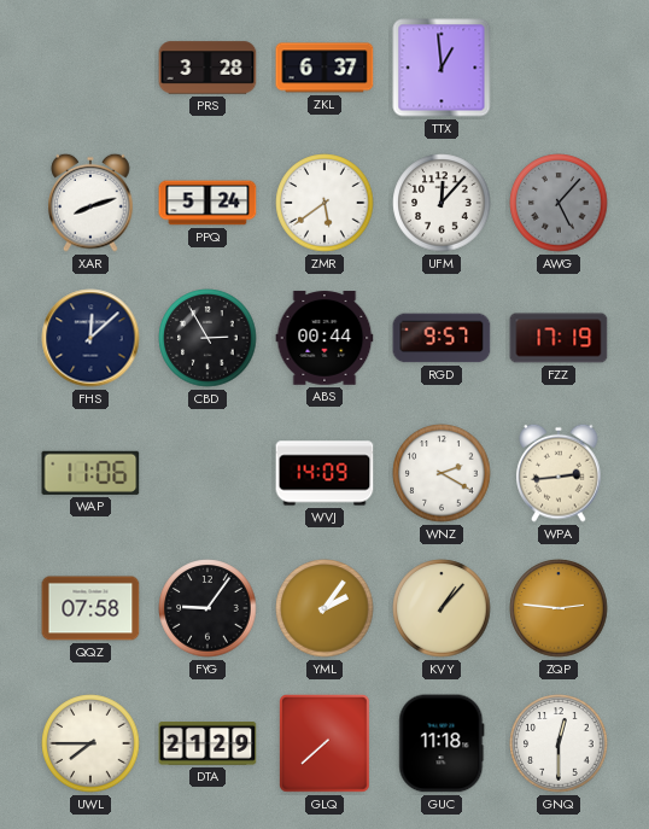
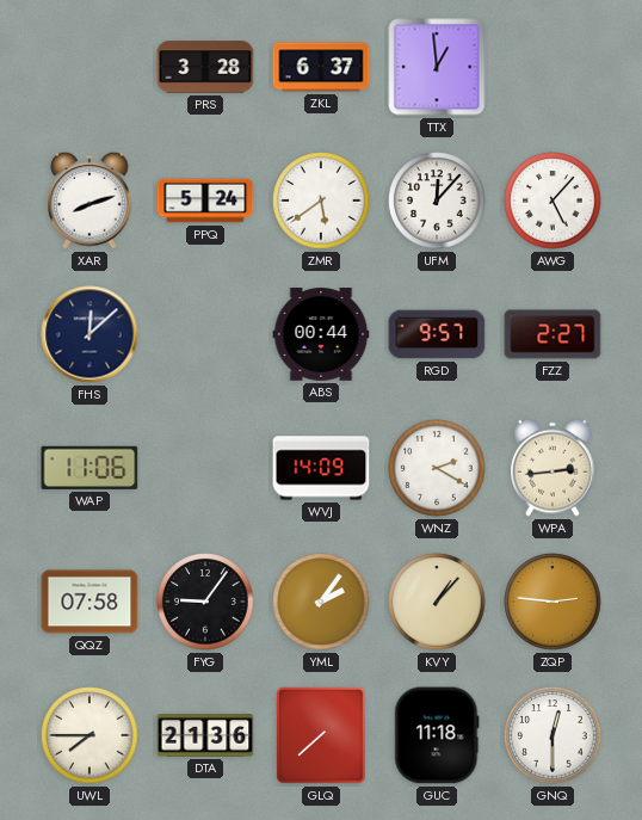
AWG dial: grey -> white
CBD: 2:55 -> none
FZZ: 17:19 -> 2:27
DTA: 21:29 -> 21:36
